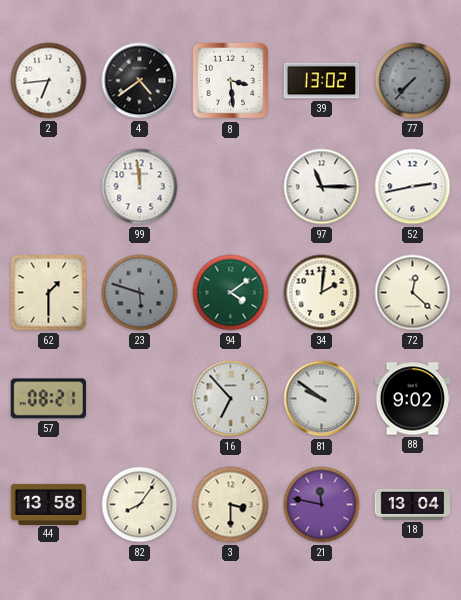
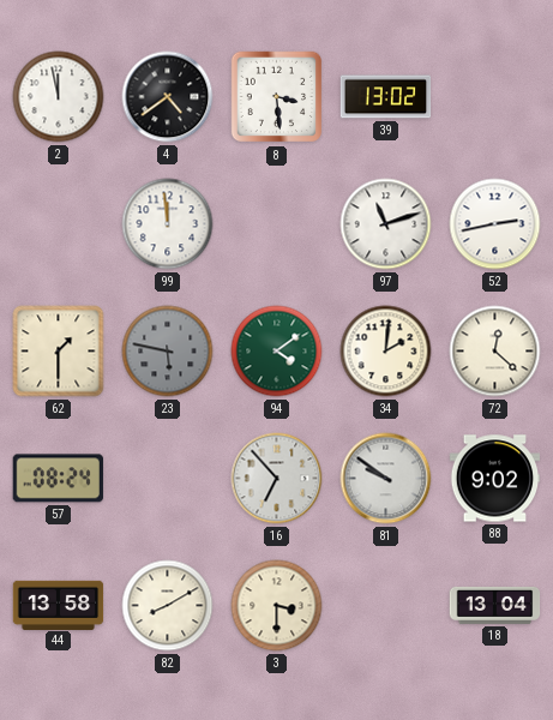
2: 6:44 -> 11:58
77: 7:37 -> none
97: 11:15 -> 11:12
23: 5:48 -> 5:47
57: 08:21 -> 08:24
82: 8:06 -> 8:10
21: 11:47 -> none
